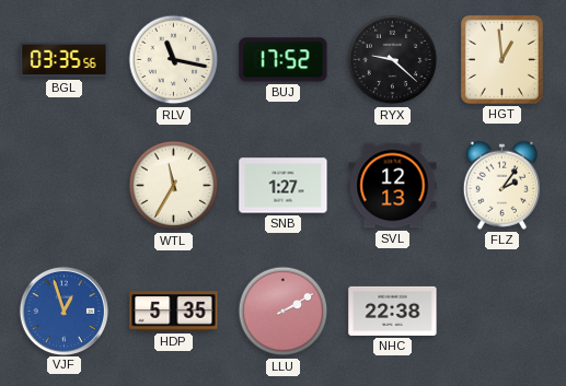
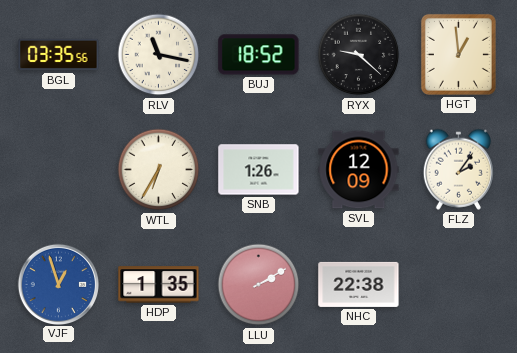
BUJ: 17:52 -> 18:52
WTL: 11:35 -> 6:35
SNB: 1:27 -> 1:26
SVL: 12:13 -> 12:09
HDP: 5:35 -> 1:35
